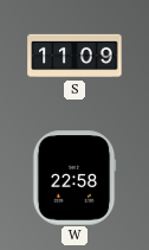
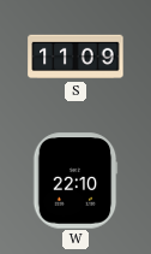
W: 22:58 -> 22:10
